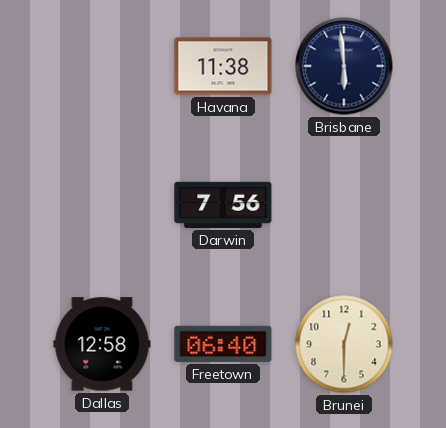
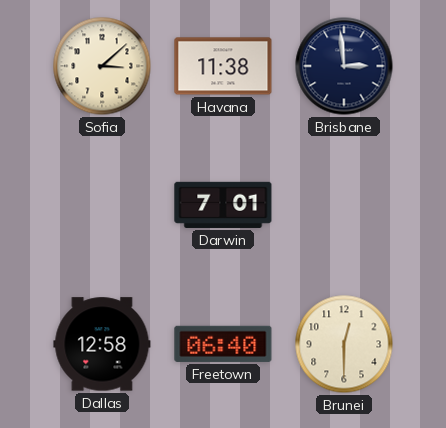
Sofia: none -> 3:08
Brisbane: 5:59 -> 2:59
Darwin: 7:56 -> 7:01
